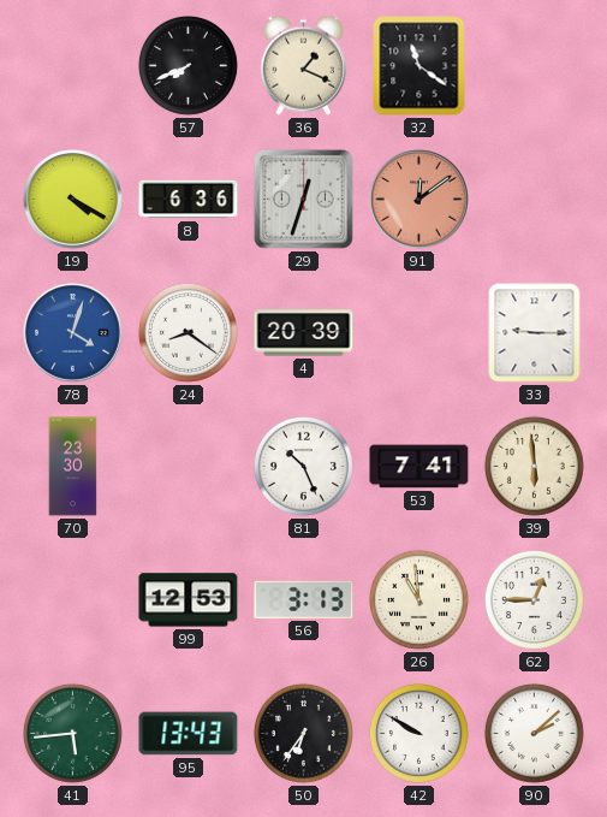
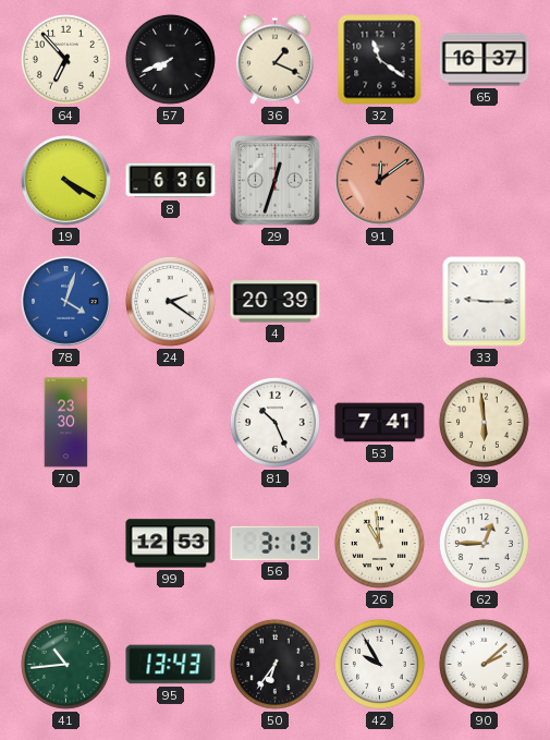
64: none -> 6:53
65: none -> 16:37
24: 8:21 -> 2:21
41: 5:44 -> 10:44
42: 9:50 -> 9:55
